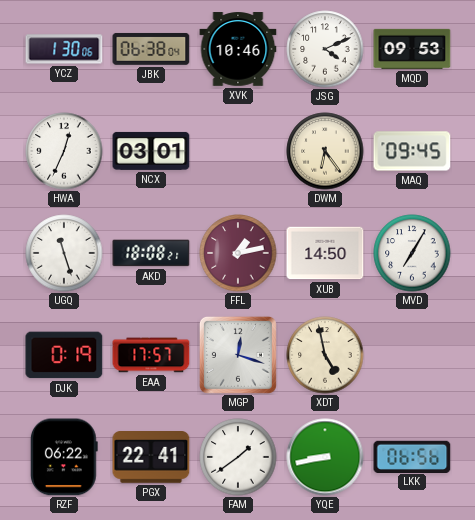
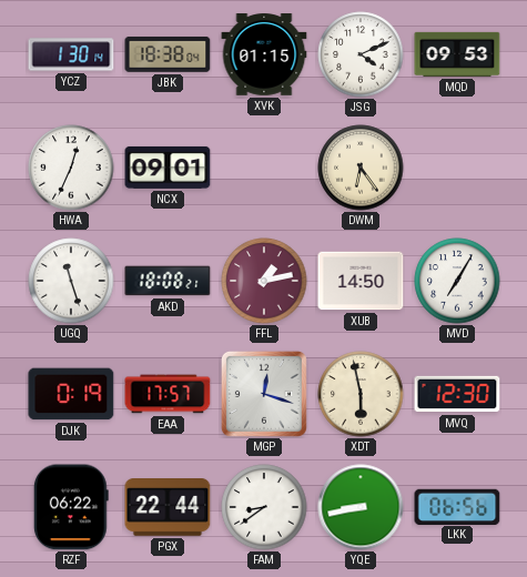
YCZ: 1:30:06 -> 1:30:14
JBK: 06:38 -> 18:38
XVK: 10:46 -> 01:15
NCX: 03:01 -> 09:01
MAQ: 09:45 -> none
XDT: 4:58 -> 5:58
MVQ: none -> 12:30
PGX: 22:41 -> 22:44
FAM: 1:39 -> 8:39
